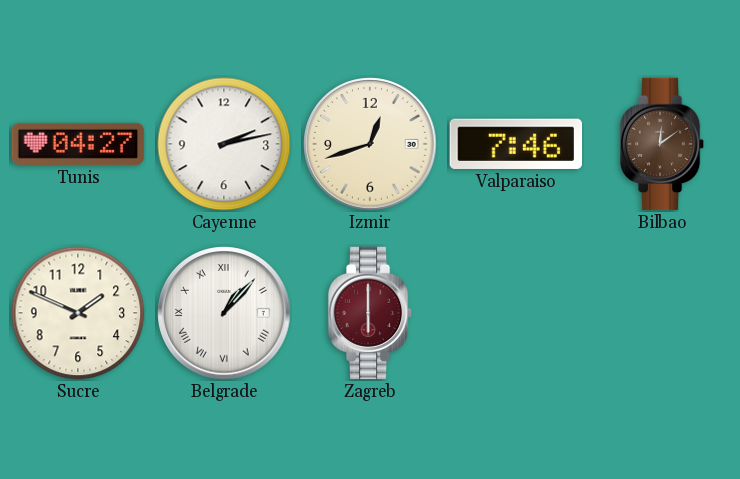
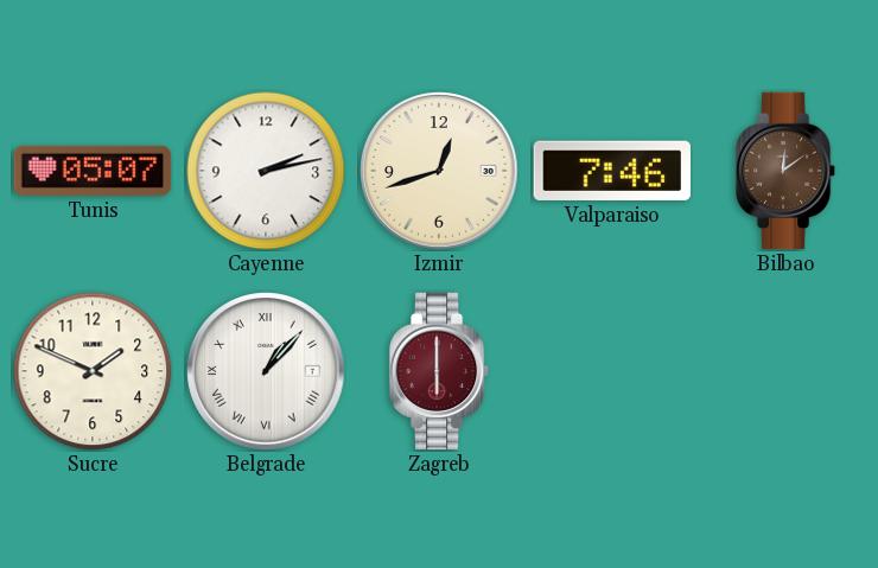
Tunis: 04:27 -> 05:07
